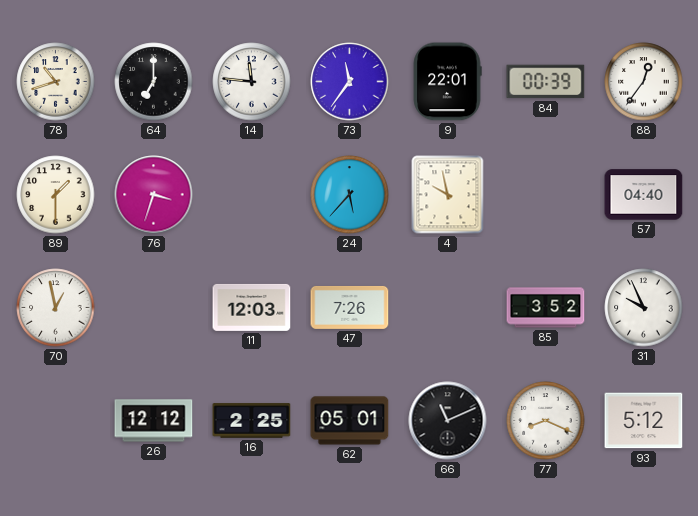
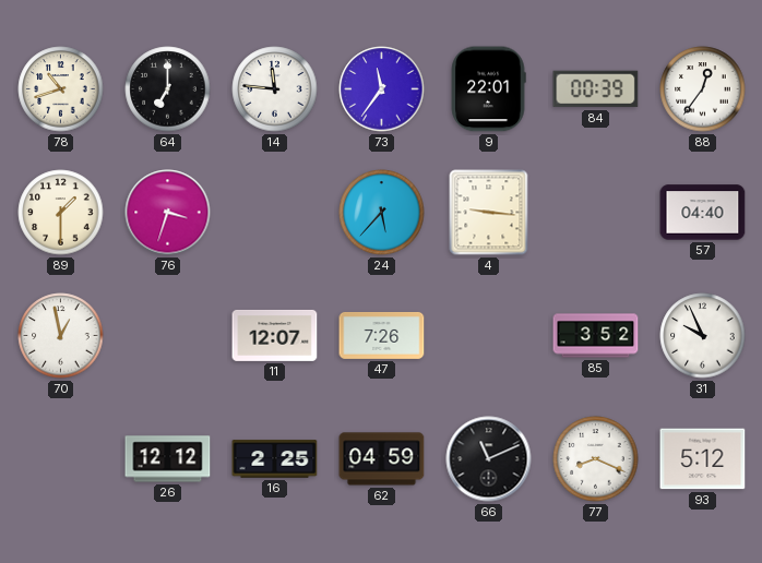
4: 9:58 -> 9:16
11: 12:03 -> 12:07
62: 05:01 -> 04:59
